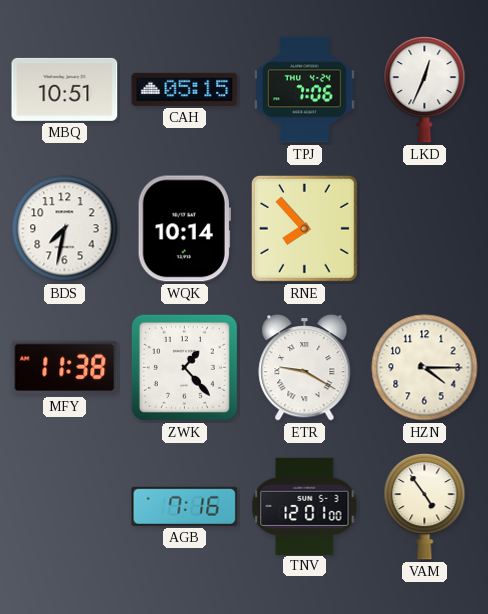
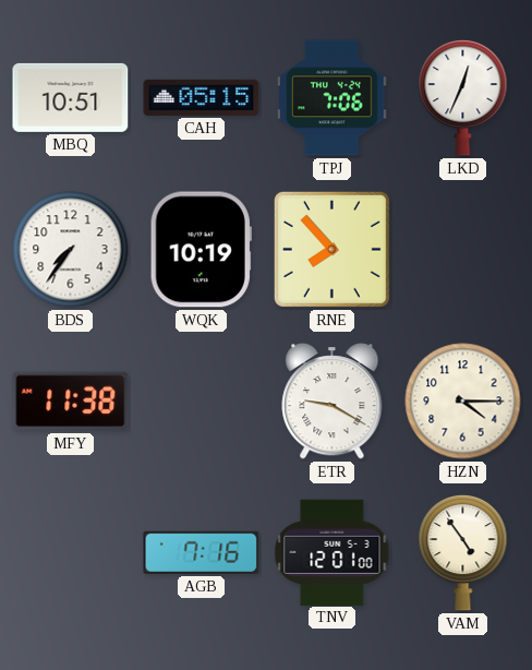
BDS: 7:32 -> 7:36
WQK: 10:14 -> 10:19
ZWK: 1:23 -> none
